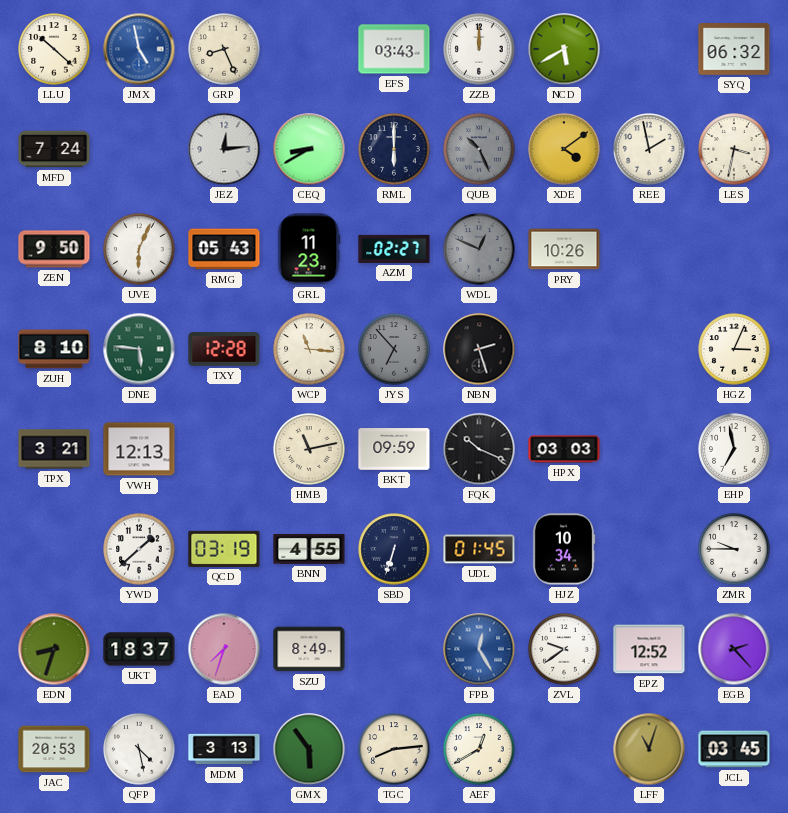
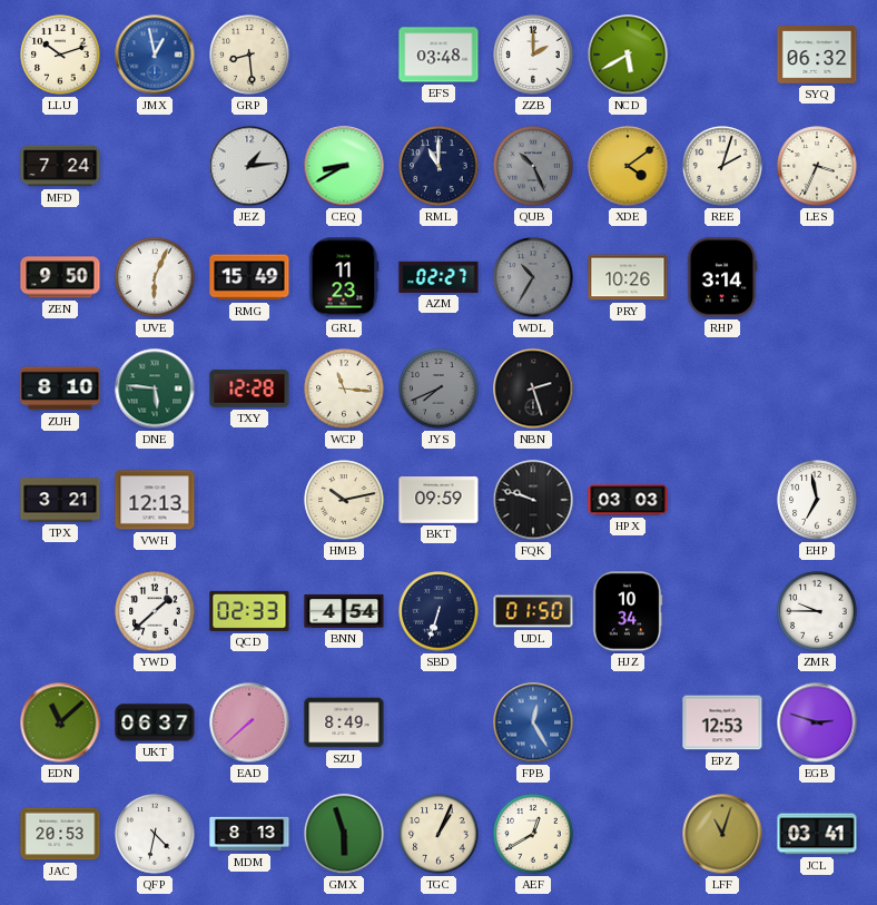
LLU: 10:22 -> 10:12
JMX: 4:58 -> 12:58
GRP: 8:26 -> 8:29
EFS: 03:43 -> 03:48
ZZB: 12:00 -> 2:00
JEZ: 12:14 -> 1:14
RML: 6:00 -> 11:00
REE: 1:58 -> 2:03
LES: 3:32 -> 3:34
RMG: 05:43 -> 15:49
WDL: 12:49 -> 10:35
RHP: none -> 3:14
JYS: 6:53 -> 7:41
HGZ: 3:04 -> none
HMB: 11:13 -> 10:13
FQK: 10:19 -> 9:48
QCD: 03:19 -> 02:33
BNN: 4:55 -> 4:54
UDL: 01:45 -> 01:50
EDN: 8:33 -> 11:08
UKT: 18:37 -> 06:37
EAD: 7:33 -> 7:38
ZVL: 9:39 -> none
EPZ: 12:52 -> 12:53
EGB: 2:23 -> 2:48
QFP: 4:28 -> 4:32
MDM: 3:13 -> 8:13
GMX: 5:54 -> 5:57
TGC: 8:14 -> 1:04
JCL: 03:45 -> 03:41
